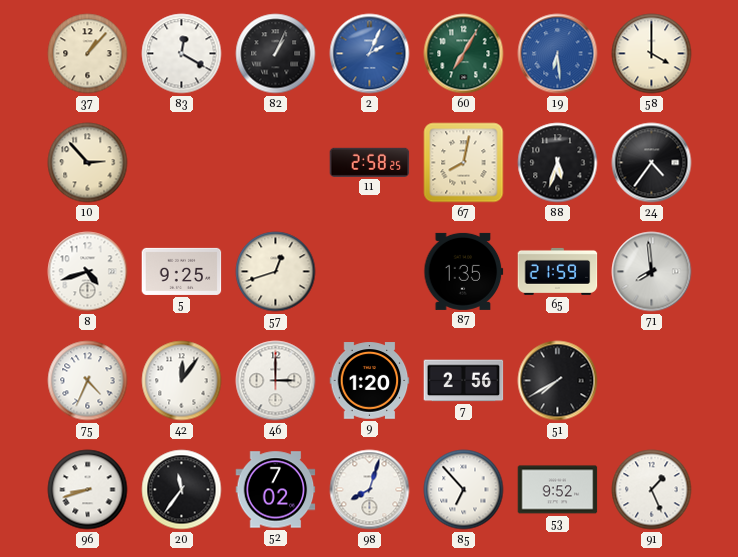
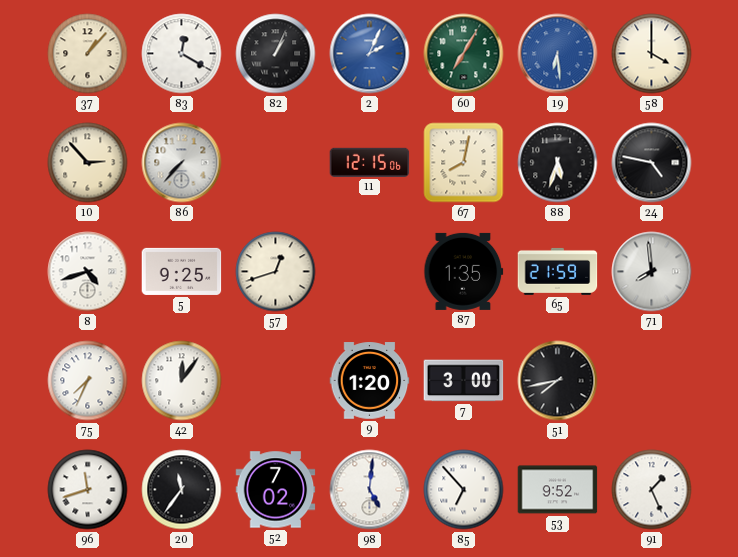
86: none -> 7:37
11: 2:58 -> 12:15
24: 4:36 -> 4:47
75: 4:34 -> 7:34
46: 3:00 -> none
7: 2:56 -> 3:00
51: 7:40 -> 7:43
96: 8:42 -> 11:42
98: 8:03 -> 5:01
